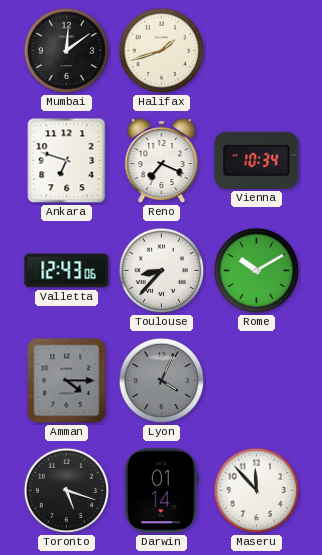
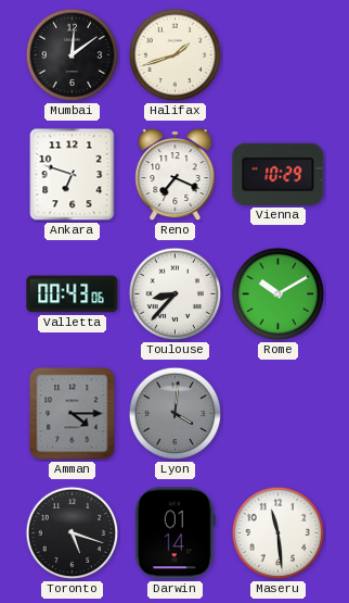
Vienna: 10:34 -> 10:29
Valletta: 12:43 -> 00:43
Lyon: 4:04 -> 4:01
Maseru: 11:53 -> 11:29
